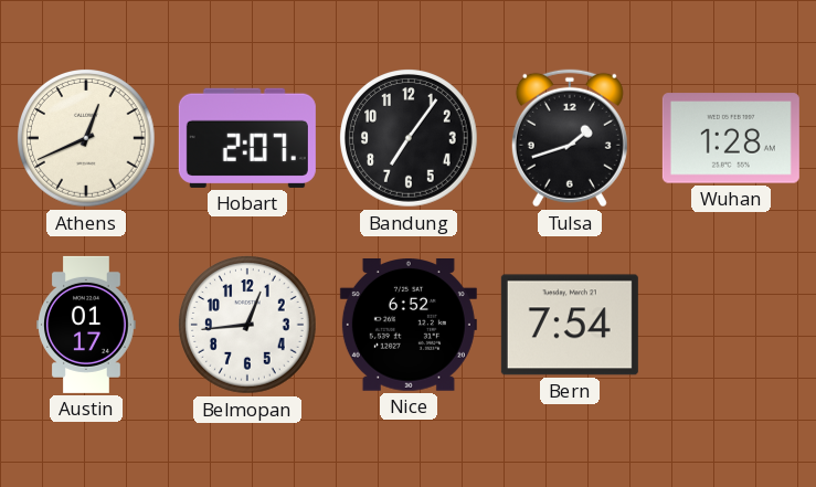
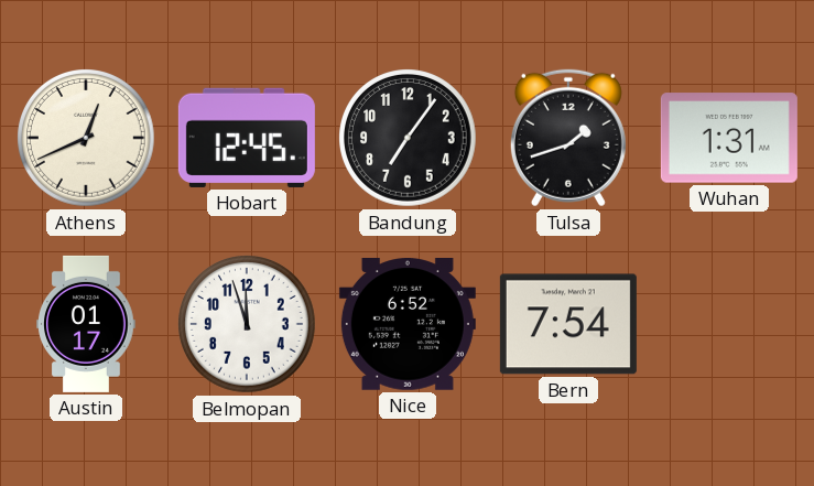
Hobart: 2:07 -> 12:45
Wuhan: 1:28 -> 1:31
Belmopan: 12:44 -> 11:57
